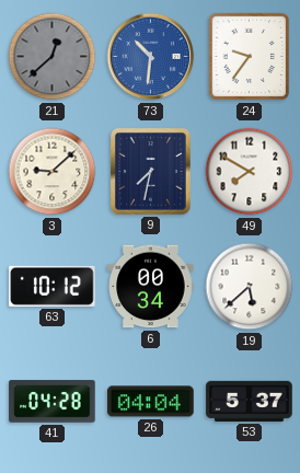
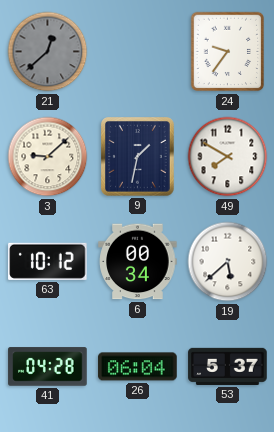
73: 10:31 -> none
9: 7:32 -> 1:32
26: 04:04 -> 06:04
